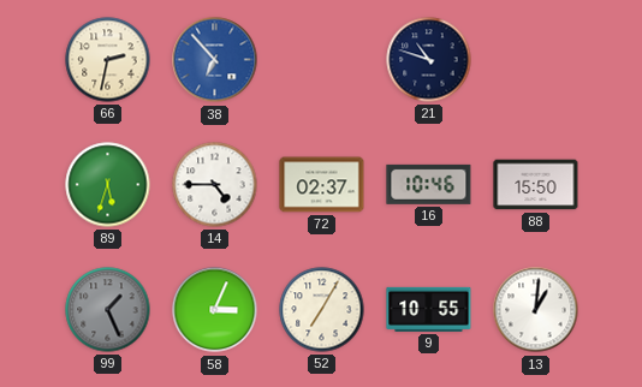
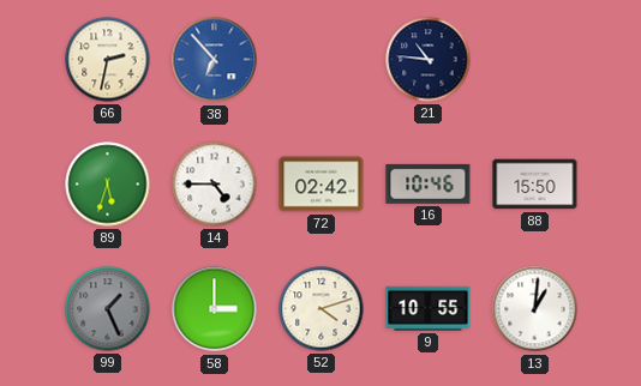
21: 10:48 -> 10:46
72: 02:37 -> 02:42
58: 3:04 -> 3:00
52: 7:05 -> 4:12
